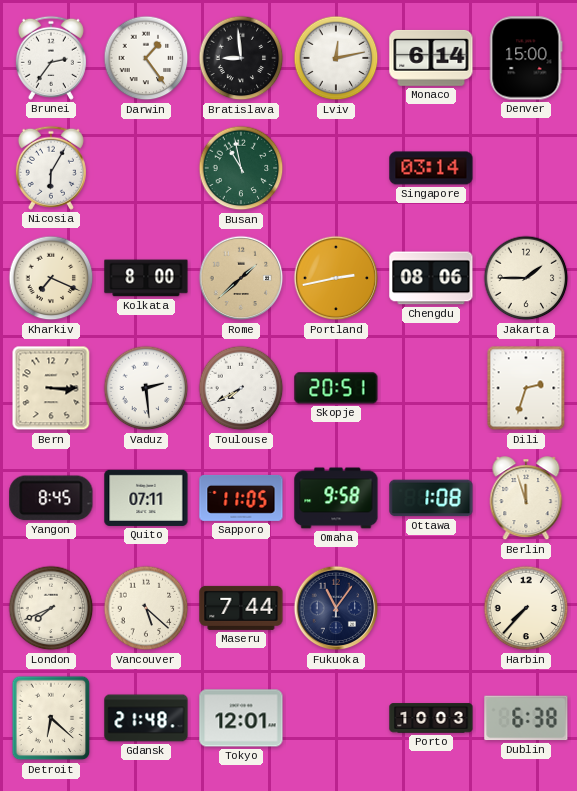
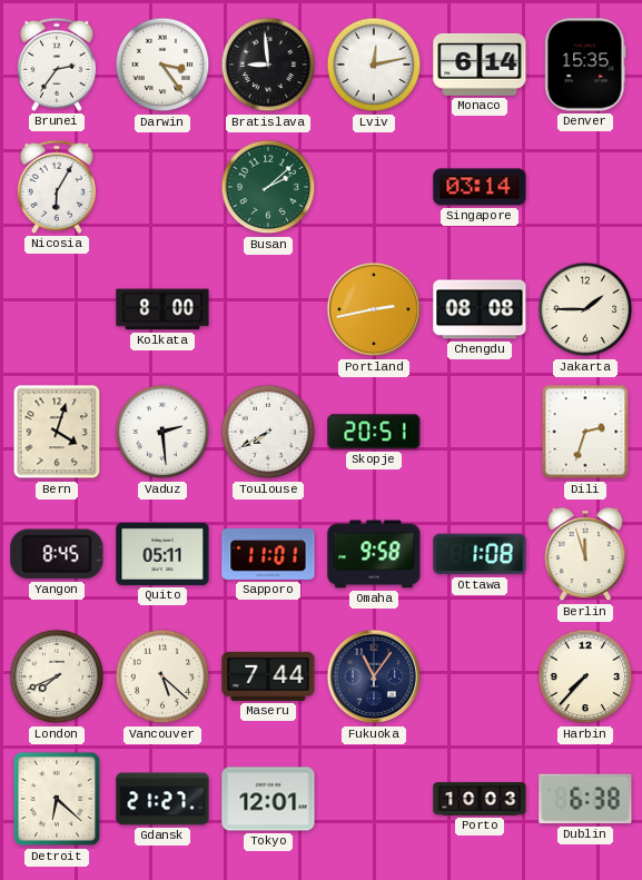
Darwin: 1:24 -> 3:24
Denver: 15:00 -> 15:35
Busan: 10:58 -> 2:08
Kharkiv: 7:19 -> none
Rome: 1:38 -> none
Chengdu: 08:06 -> 08:08
Bern: 3:15 -> 4:03
Quito: 07:11 -> 05:11
Sapporo: 11:05 -> 11:01
Gdansk: 21:48 -> 21:27
